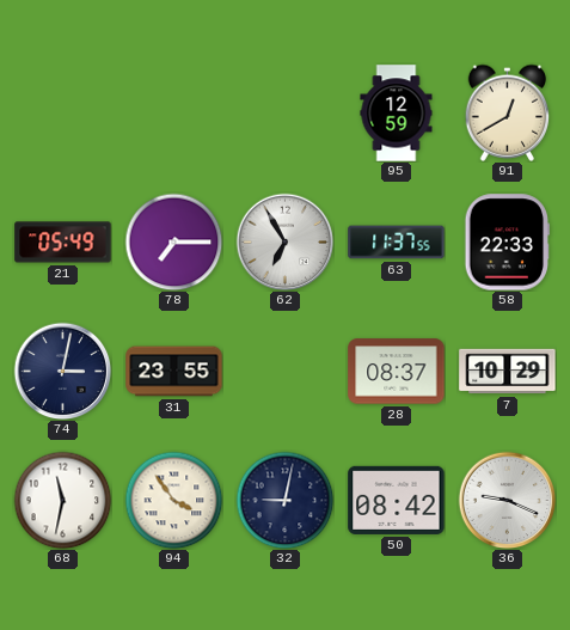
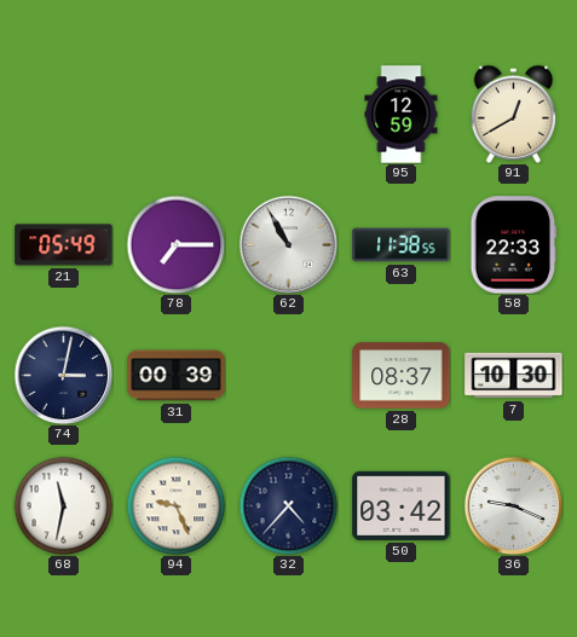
62: 6:55 -> 10:55
63: 11:37 -> 11:38
31: 23:55 -> 00:39
7: 10:29 -> 10:30
94: 3:54 -> 9:26
32: 9:02 -> 4:37
50: 08:42 -> 03:42
